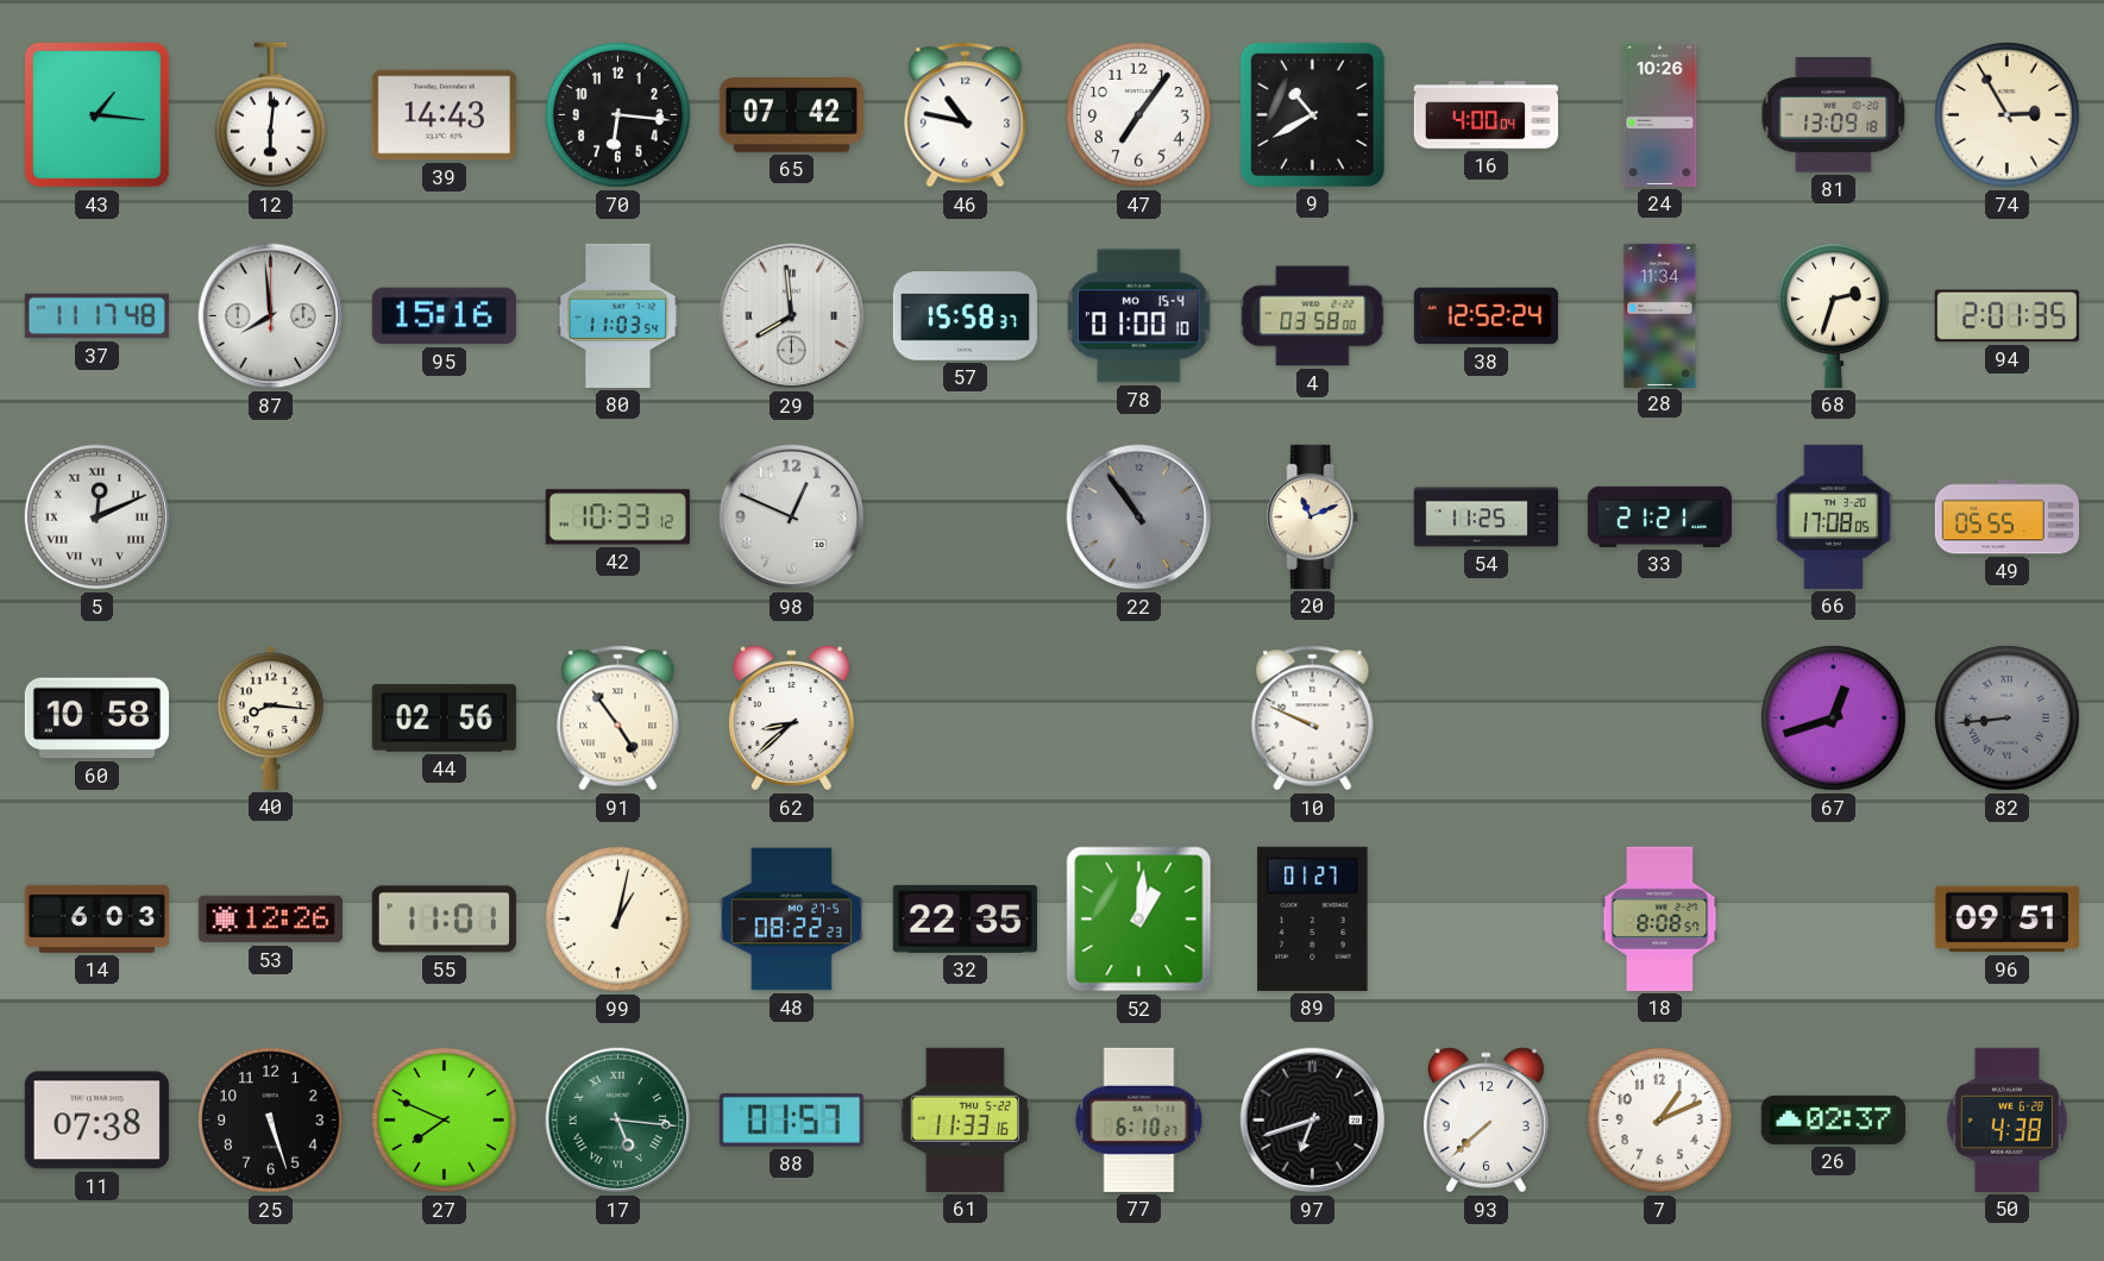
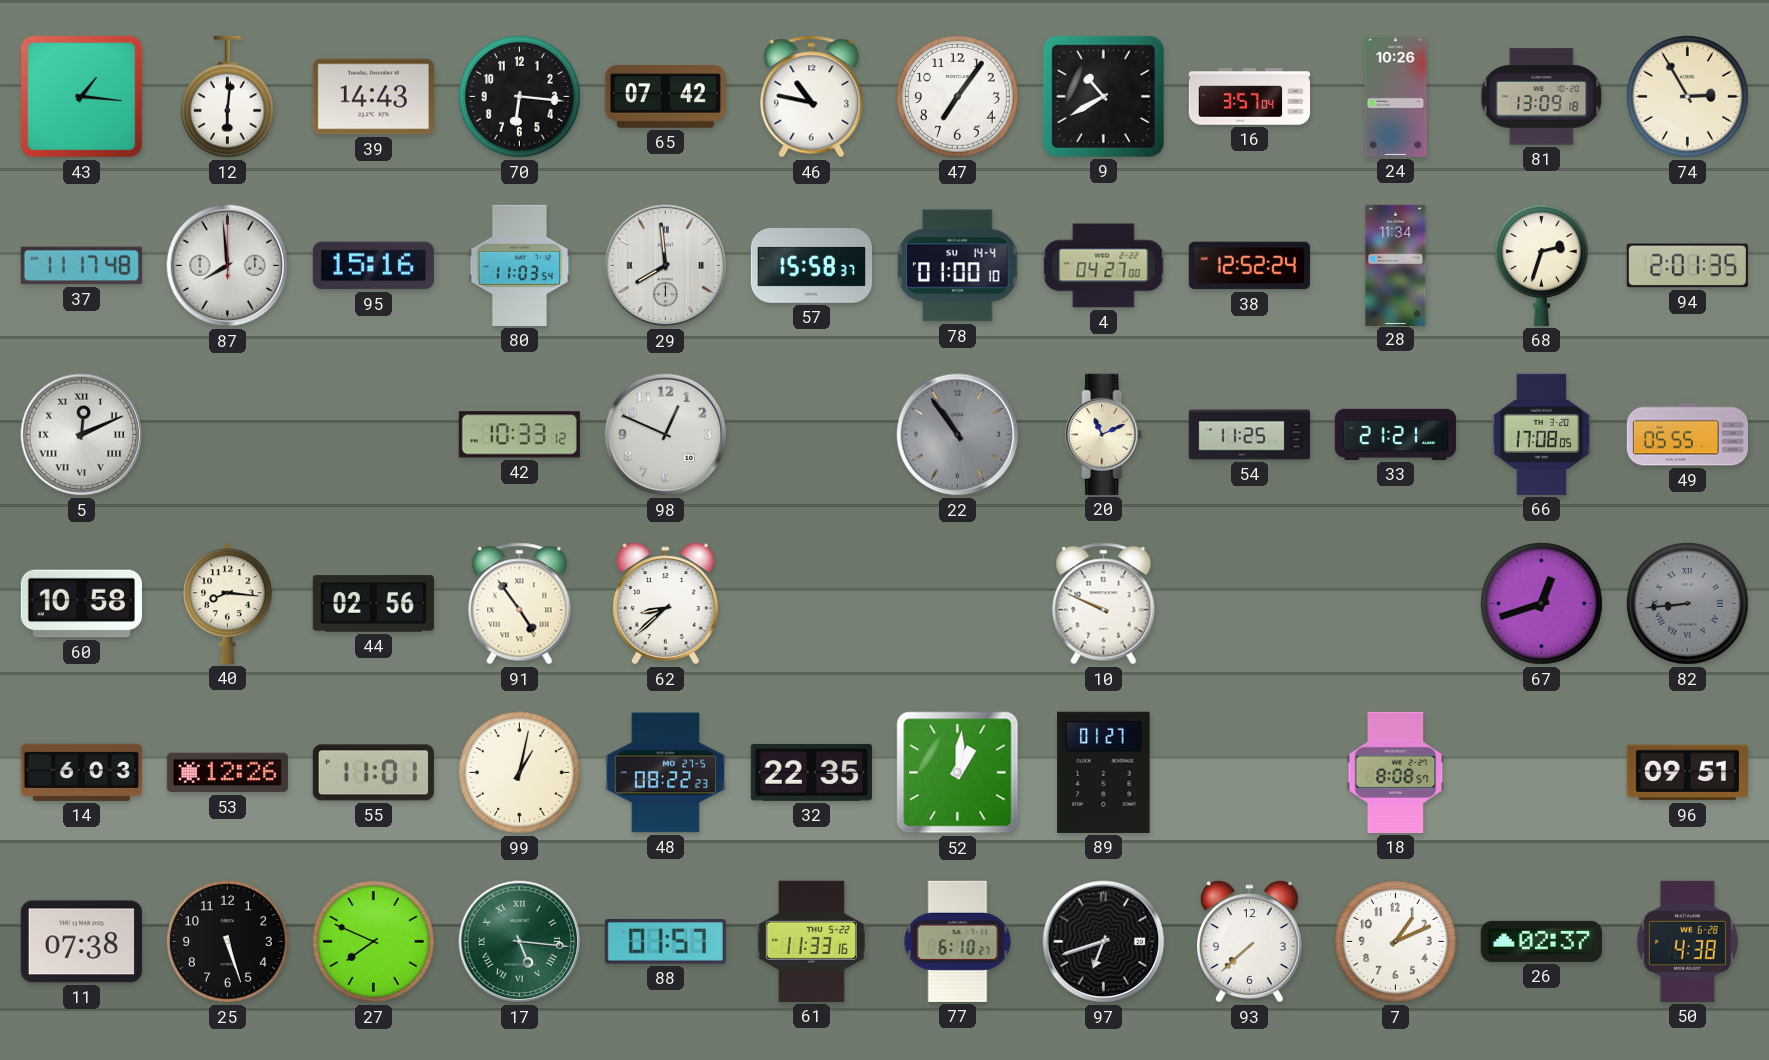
16: 4:00 -> 3:57
78 date: MO 15-4 -> SU 14-4
4: 03:58 -> 04:27
